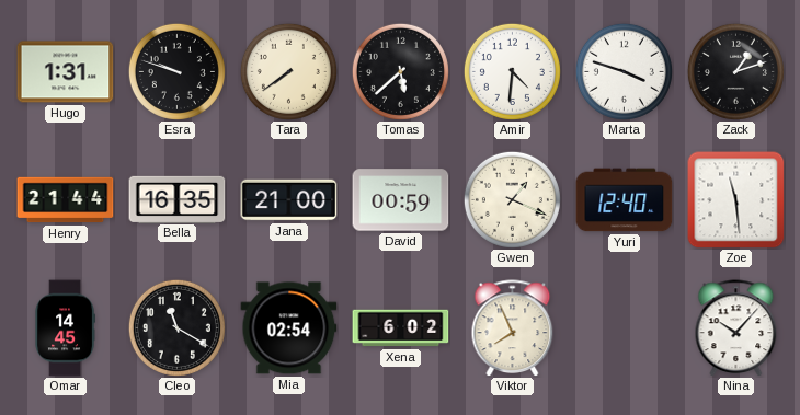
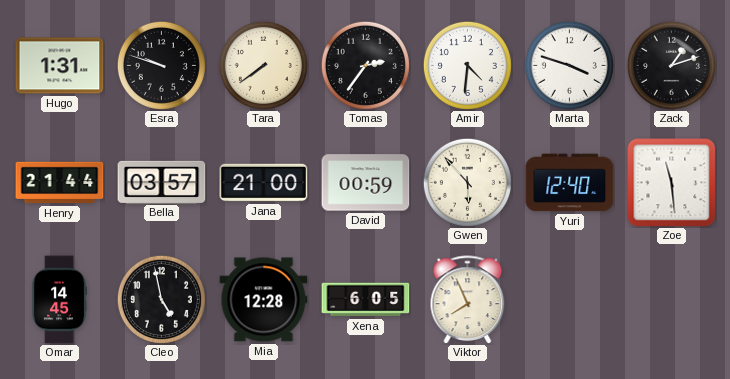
Tomas: 5:38 -> 2:36
Bella: 16:35 -> 03:57
Gwen: 1:19 -> 5:53
Cleo: 11:20 -> 4:58
Mia: 02:54 -> 12:28
Xena: 6:02 -> 6:05
Nina: 10:07 -> none
